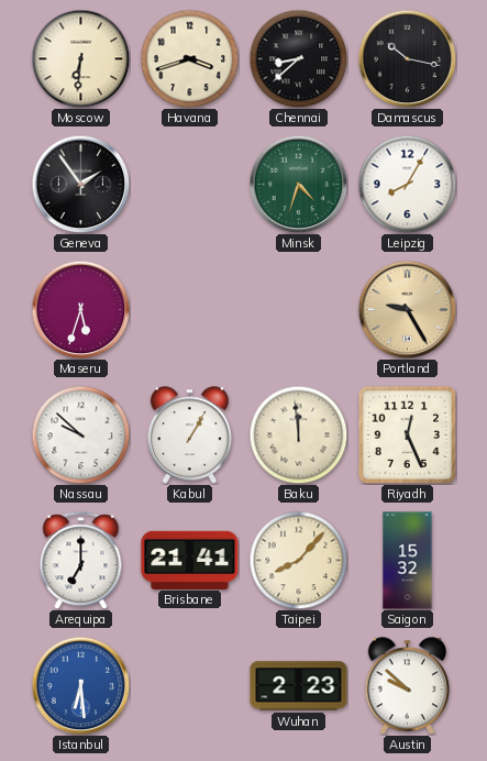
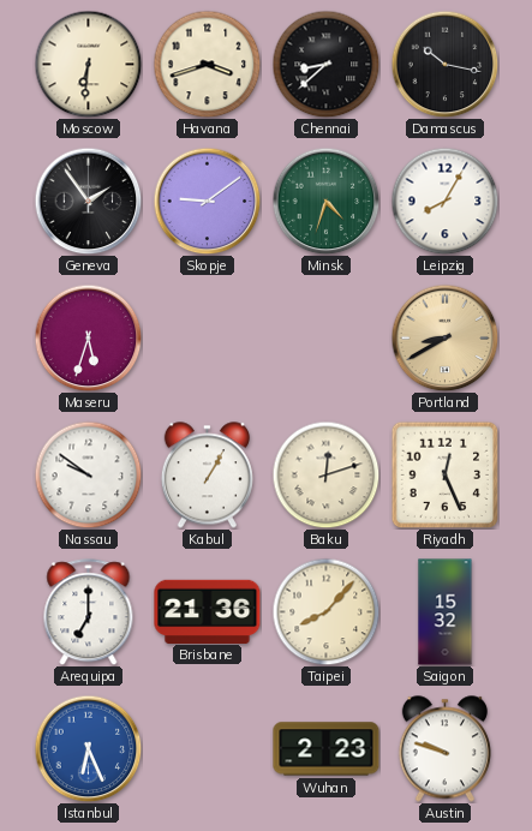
Skopje: none -> 9:09
Portland: 9:25 -> 8:40
Nassau: 9:52 -> 9:51
Baku: 11:59 -> 12:12
Brisbane: 21:41 -> 21:36
Istanbul: 6:29 -> 6:26
Austin: 9:52 -> 9:48
